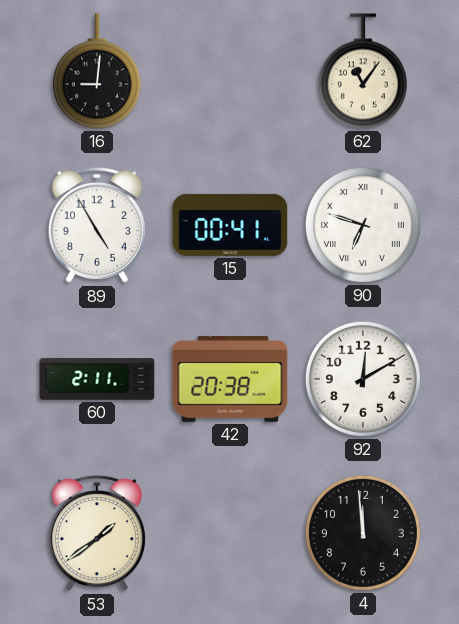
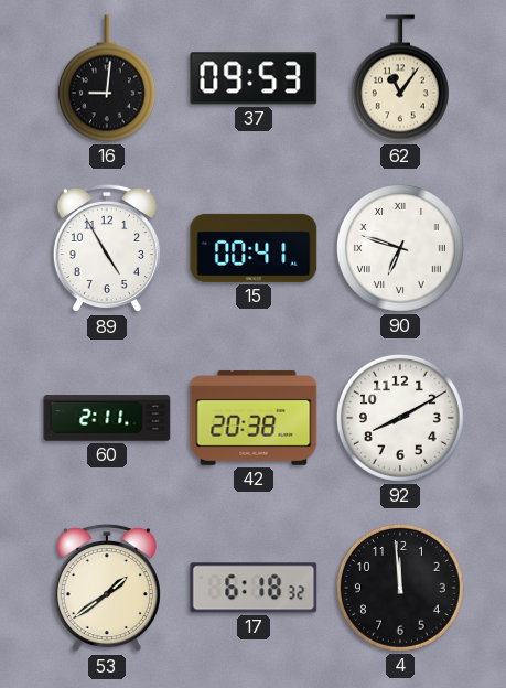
37: none -> 09:53
92: 12:10 -> 8:10
17: none -> 6:18
